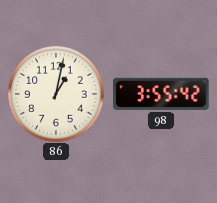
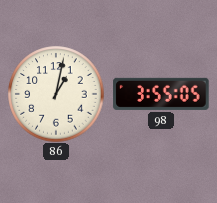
98: 3:55:42 -> 3:55:05
